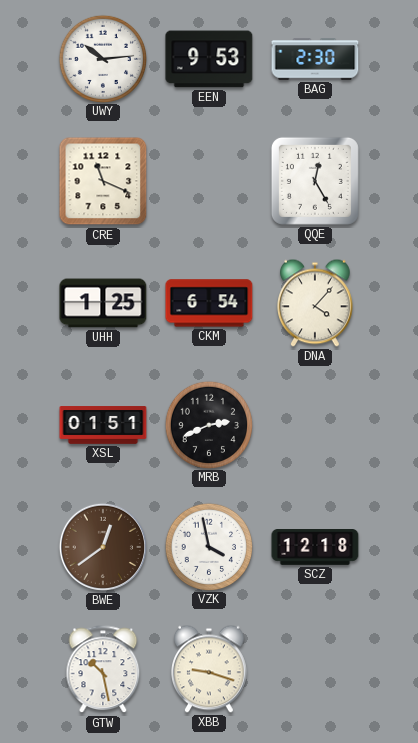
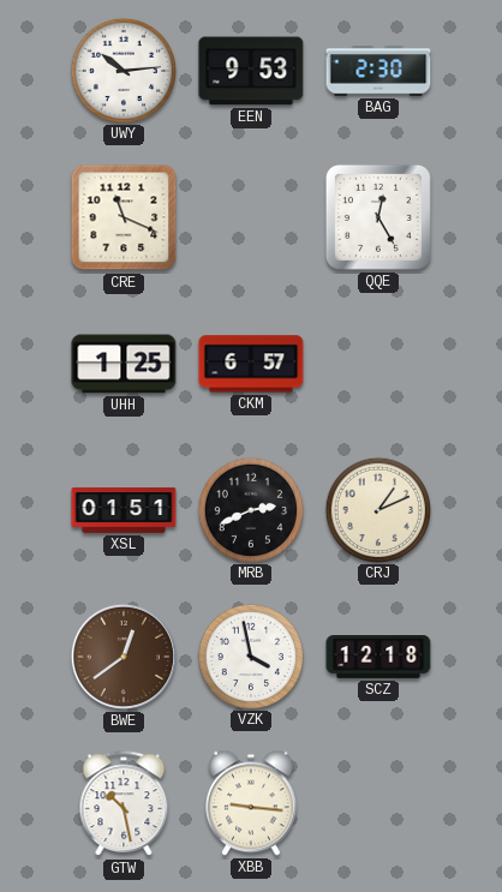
CKM: 6:54 -> 6:57
DNA: 4:07 -> none
CRJ: none -> 1:11
XBB: 9:18 -> 9:16
